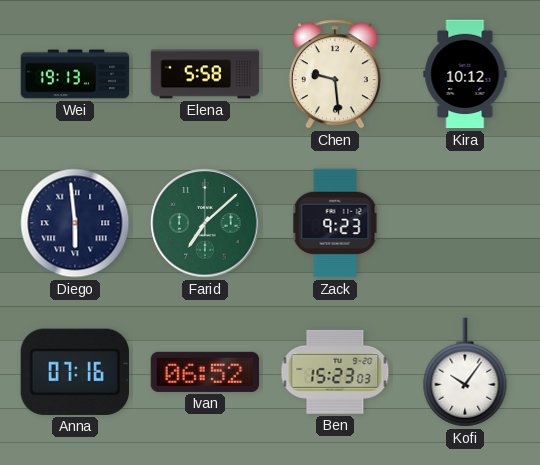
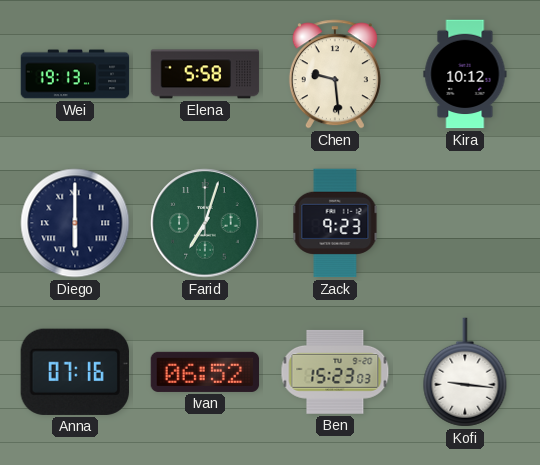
Diego: 5:59 -> 6:00
Farid: 7:08 -> 7:03
Kofi: 10:06 -> 9:16
